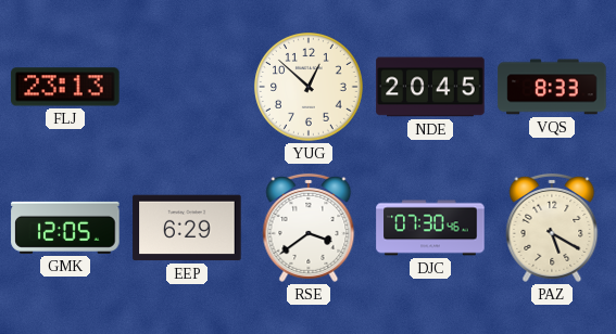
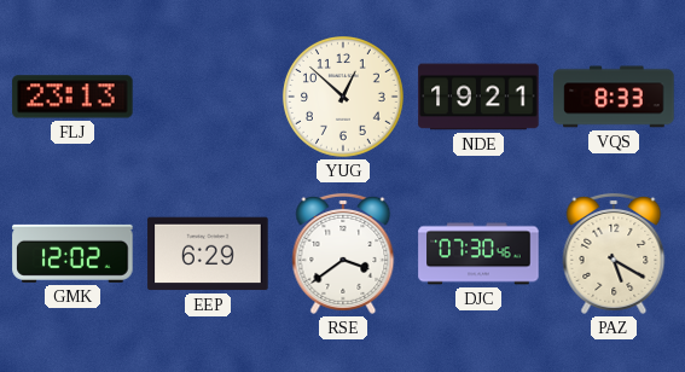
NDE: 20:45 -> 19:21
GMK: 12:05 -> 12:02
